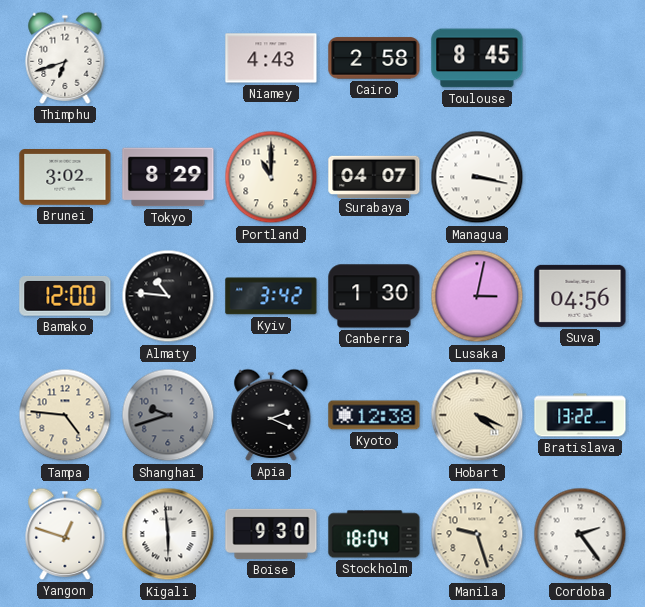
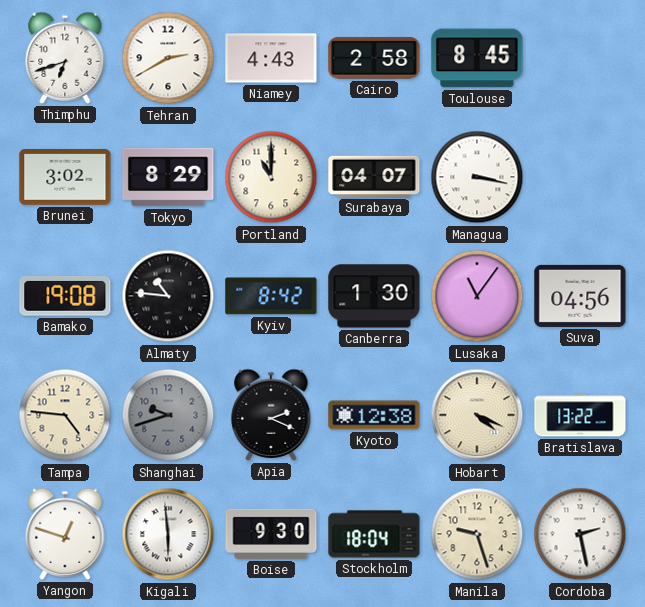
Tehran: none -> 2:40
Bamako: 12:00 -> 19:08
Kyiv: 3:42 -> 8:42
Lusaka: 3:02 -> 11:06
Cordoba: 2:24 -> 2:28
